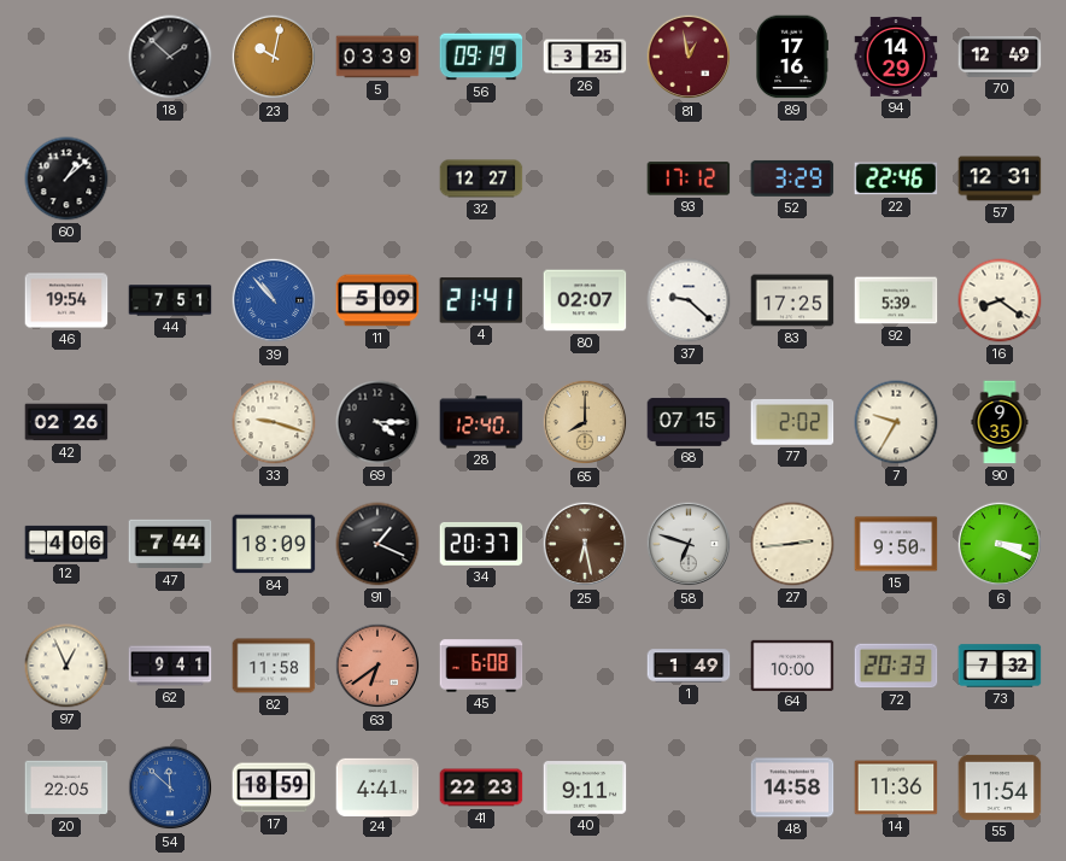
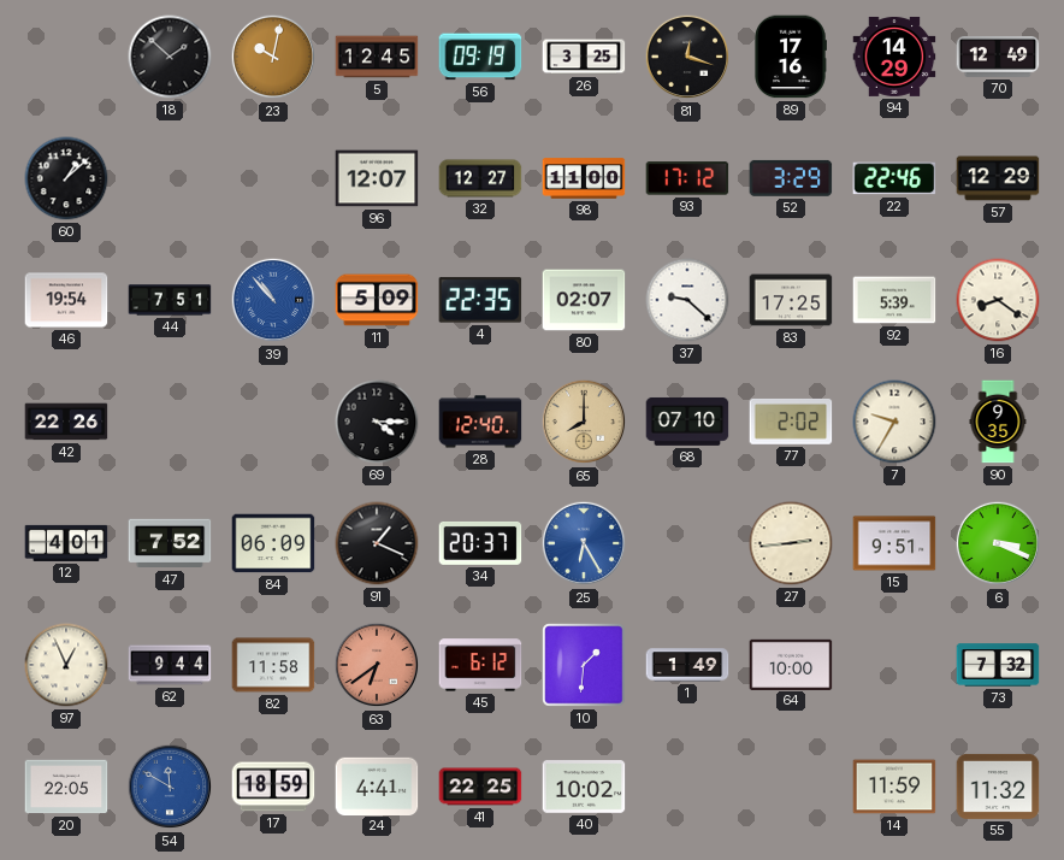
5: 03:39 -> 12:45
81: 12:58 -> 12:18
81 dial: burgundy -> black
96: none -> 12:07
98: none -> 11:00
57: 12:31 -> 12:29
4: 21:41 -> 22:35
42: 02:26 -> 22:26
33: 9:18 -> none
68: 07:15 -> 07:10
12: 4:06 -> 4:01
47: 7:44 -> 7:52
84: 18:09 -> 06:09
25: 6:28 -> 6:25
25 dial: brown -> blue
58: 6:48 -> none
15: 9:50 -> 9:51
62: 9:41 -> 9:44
45: 6:08 -> 6:12
10: none -> 1:31
72: 20:33 -> none
54: 11:52 -> 11:50
41: 22:23 -> 22:25
40: 9:11 -> 10:02
48: 14:58 -> none
14: 11:36 -> 11:59
55: 11:54 -> 11:32
